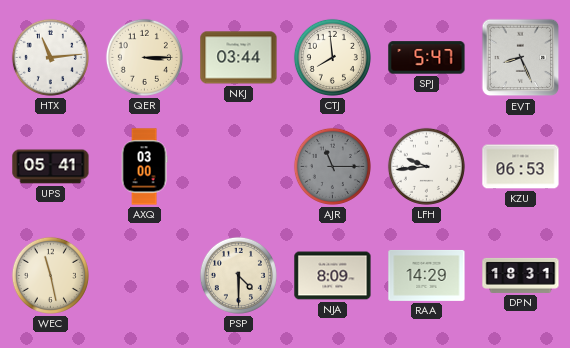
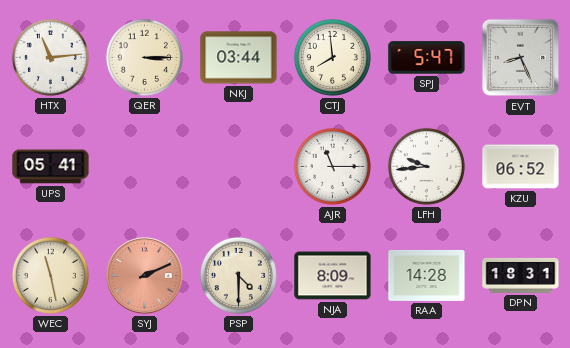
AXQ: 03:00 -> none
AJR dial: grey -> white
KZU: 06:53 -> 06:52
SYJ: none -> 2:11
RAA: 14:29 -> 14:28
